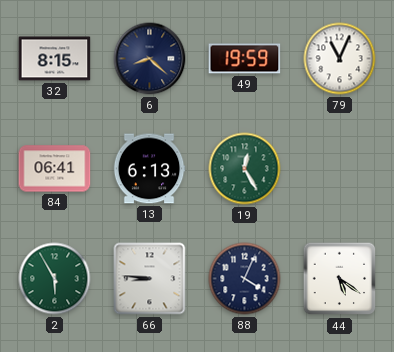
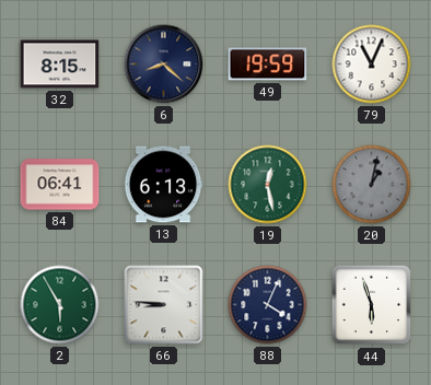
19: 12:25 -> 12:28
20: none -> 1:02
44: 5:21 -> 5:57
